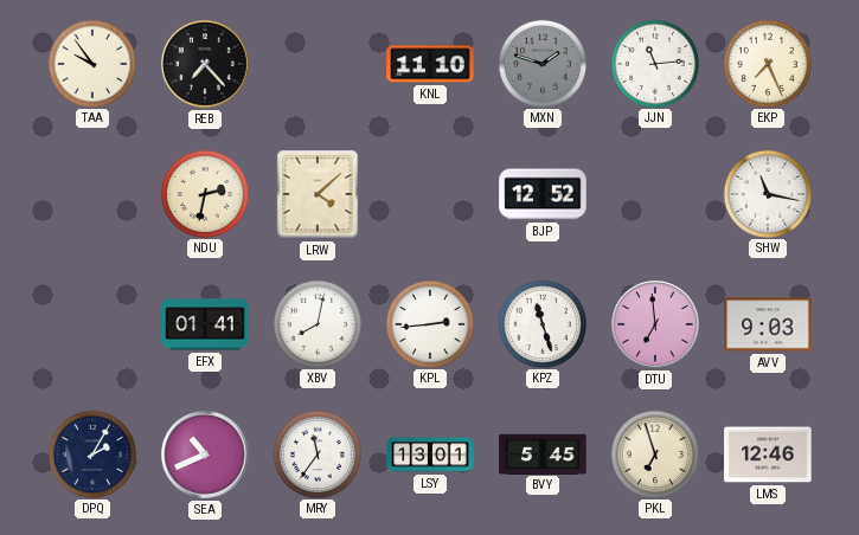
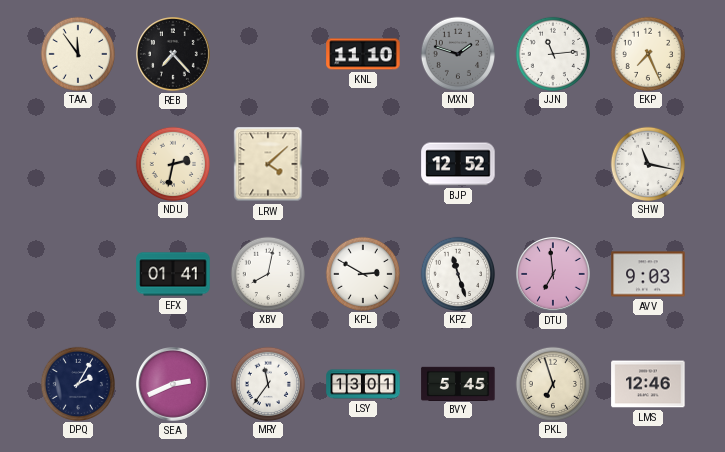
TAA: 9:54 -> 11:54
KPL: 2:44 -> 2:50
SEA: 10:41 -> 2:41
